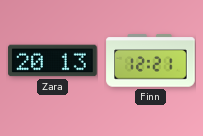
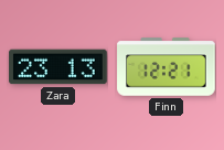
Zara: 20:13 -> 23:13
